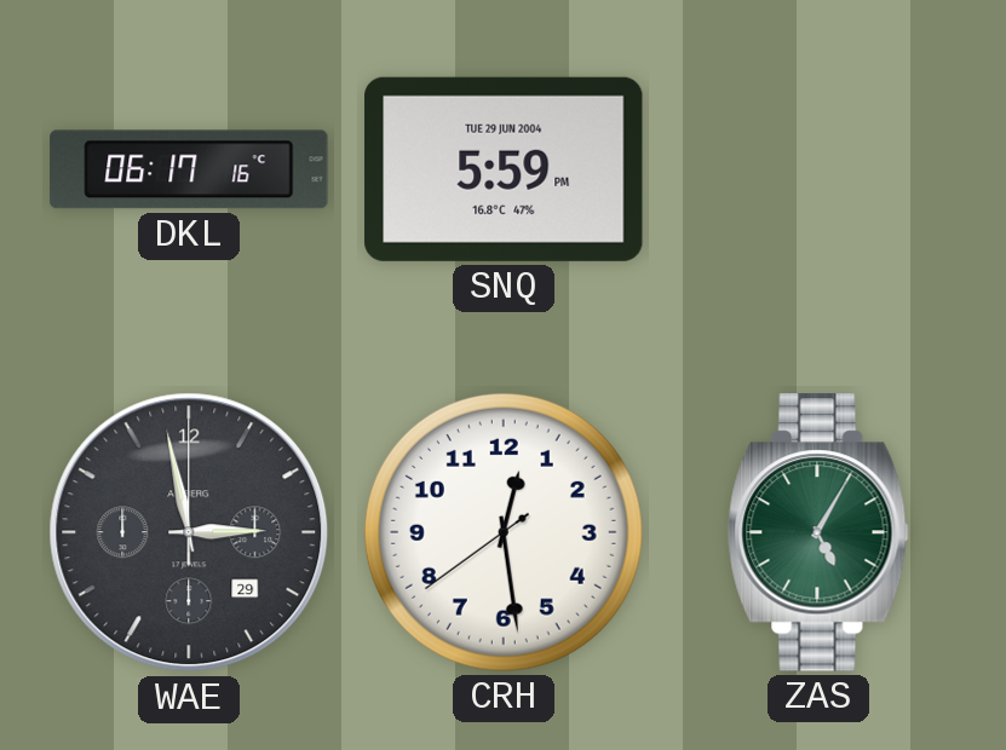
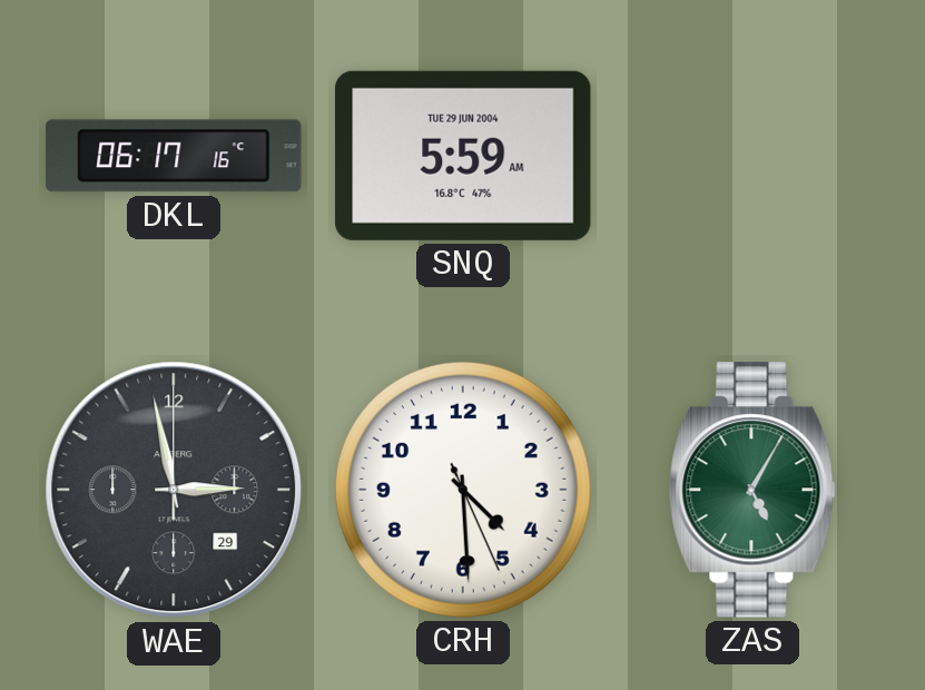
SNQ: 5:59 PM -> 5:59 AM
CRH: 12:28 -> 4:29
